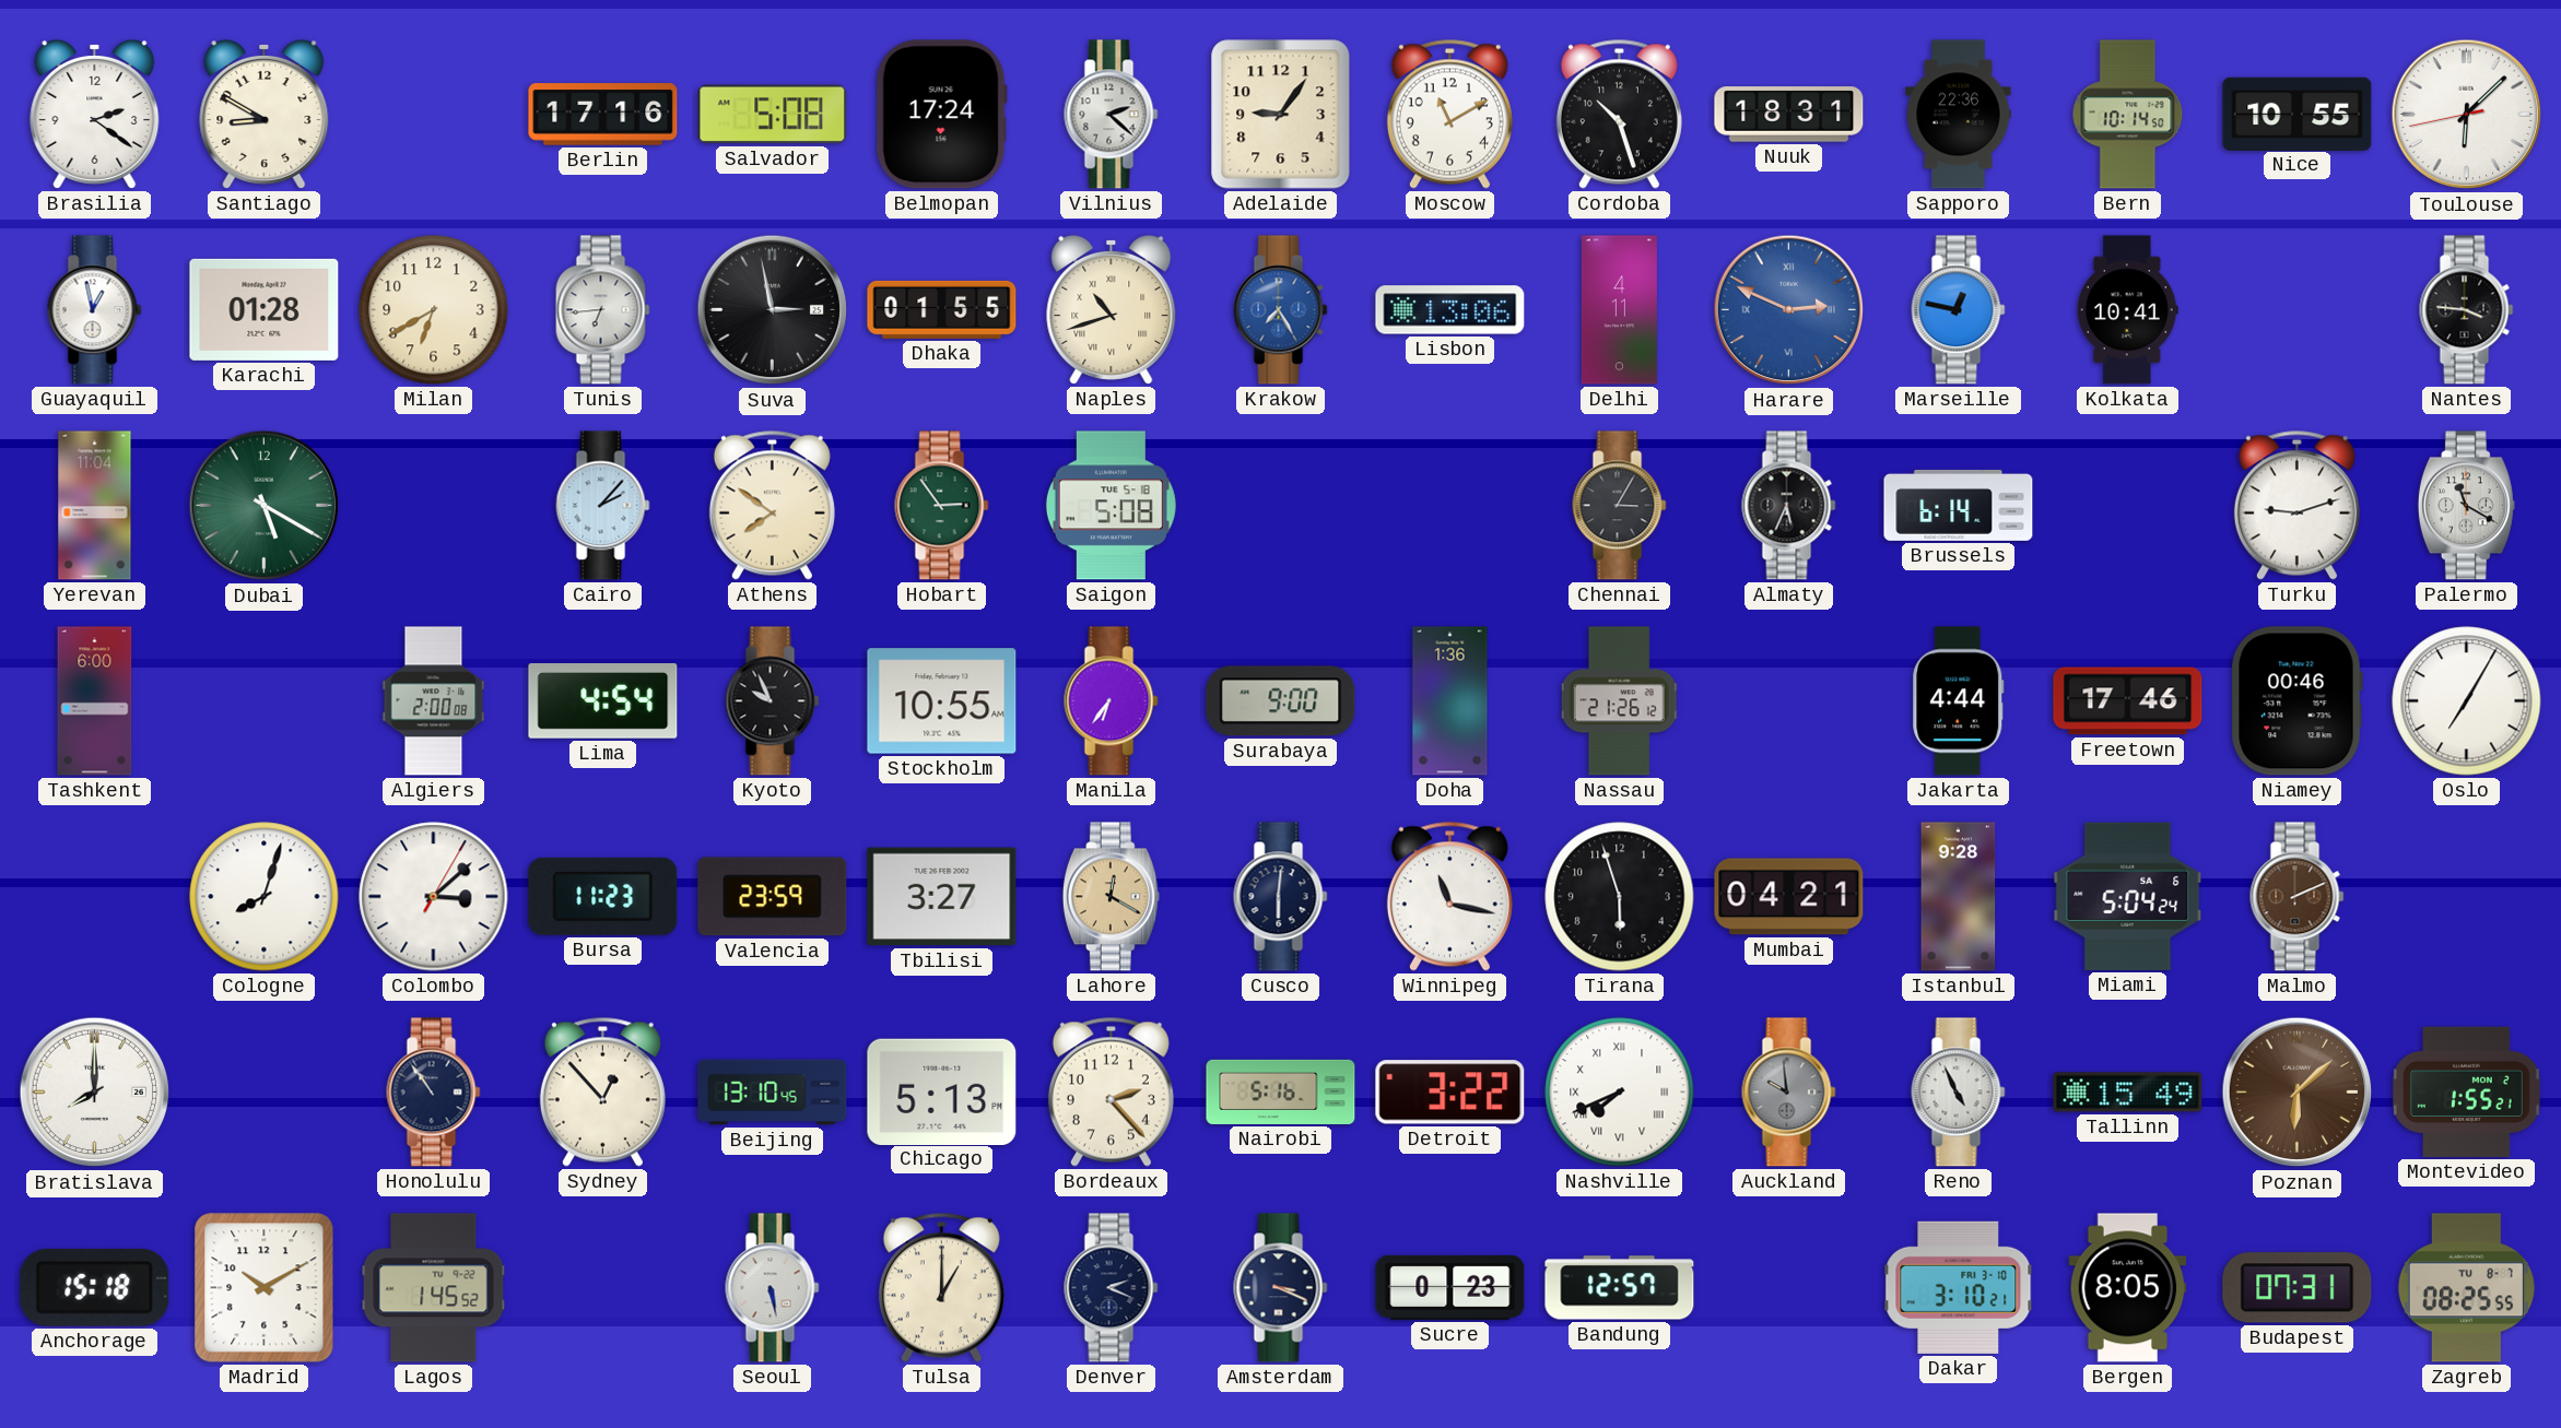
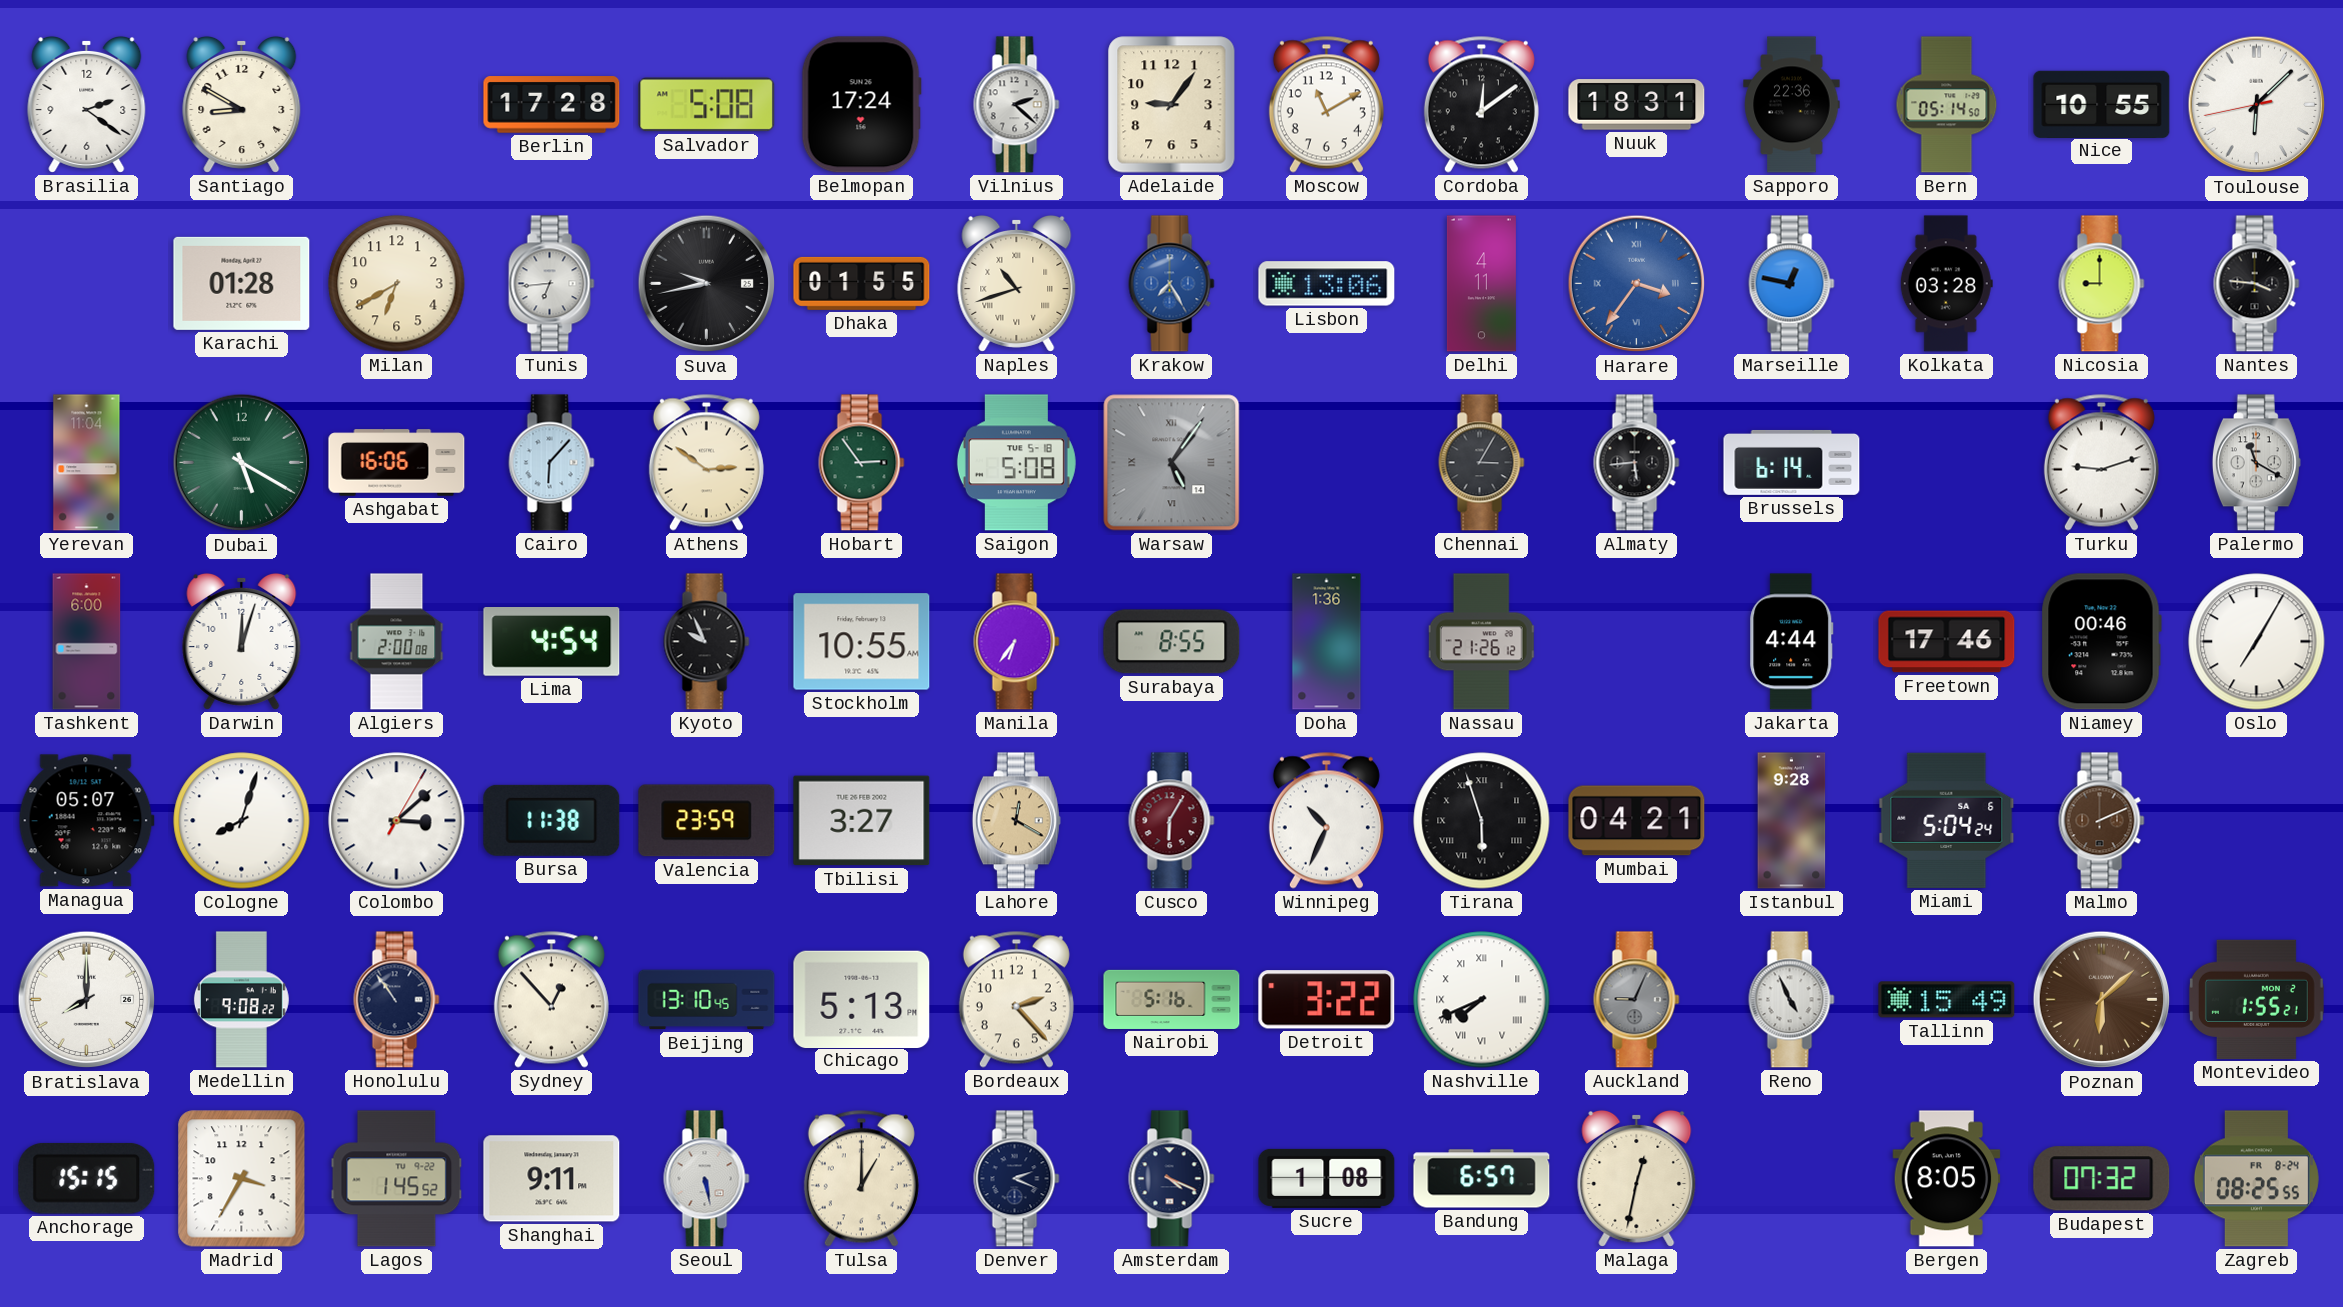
Berlin: 17:16 -> 17:28
Cordoba: 10:27 -> 12:09
Bern: 10:14 -> 05:14
Guayaquil: 12:58 -> none
Suva: 2:58 -> 9:43
Harare: 2:49 -> 3:36
Kolkata: 10:41 -> 03:28
Nicosia: none -> 9:00
Ashgabat: none -> 16:06
Cairo: 2:07 -> 6:07
Athens: 7:51 -> 2:51
Warsaw: none -> 5:06
Almaty: 5:34 -> 5:44
Darwin: none -> 12:03
Surabaya: 9:00 -> 8:55
Managua: none -> 05:07
Bursa: 11:23 -> 11:38
Cusco: 6:01 -> 6:05
Cusco dial: navy -> burgundy
Winnipeg: 11:17 -> 10:34
Tirana numerals: Arabic -> Roman
Medellin: none -> 9:08
Auckland: 9:59 -> 9:04
Anchorage: 15:18 -> 15:15
Madrid: 10:10 -> 3:35
Shanghai: none -> 9:11
Amsterdam: 3:19 -> 4:19
Sucre: 0:23 -> 1:08
Bandung: 12:57 -> 6:57
Malaga: none -> 12:32
Dakar: 3:10 -> none
Budapest: 07:31 -> 07:32
Zagreb date: TU 8-7 -> FR 8-24
